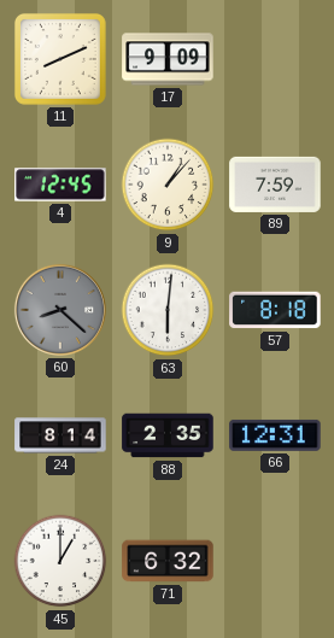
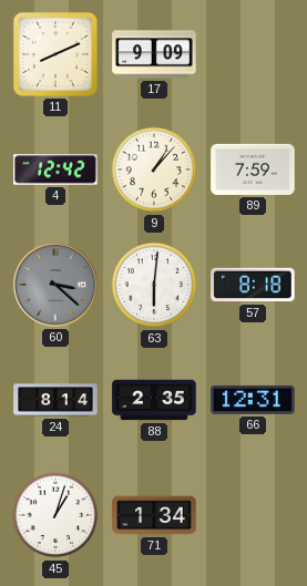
4: 12:45 -> 12:42
60: 8:22 -> 3:22
45: 1:00 -> 1:03
71: 6:32 -> 1:34
